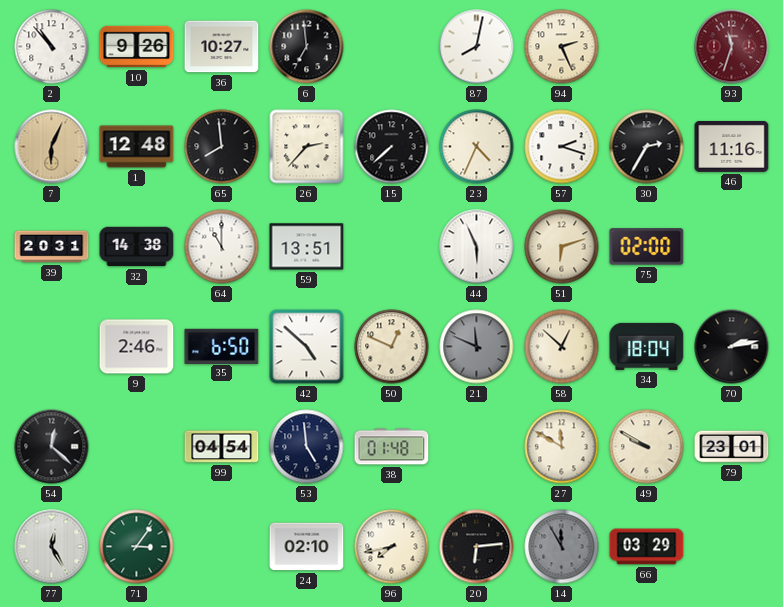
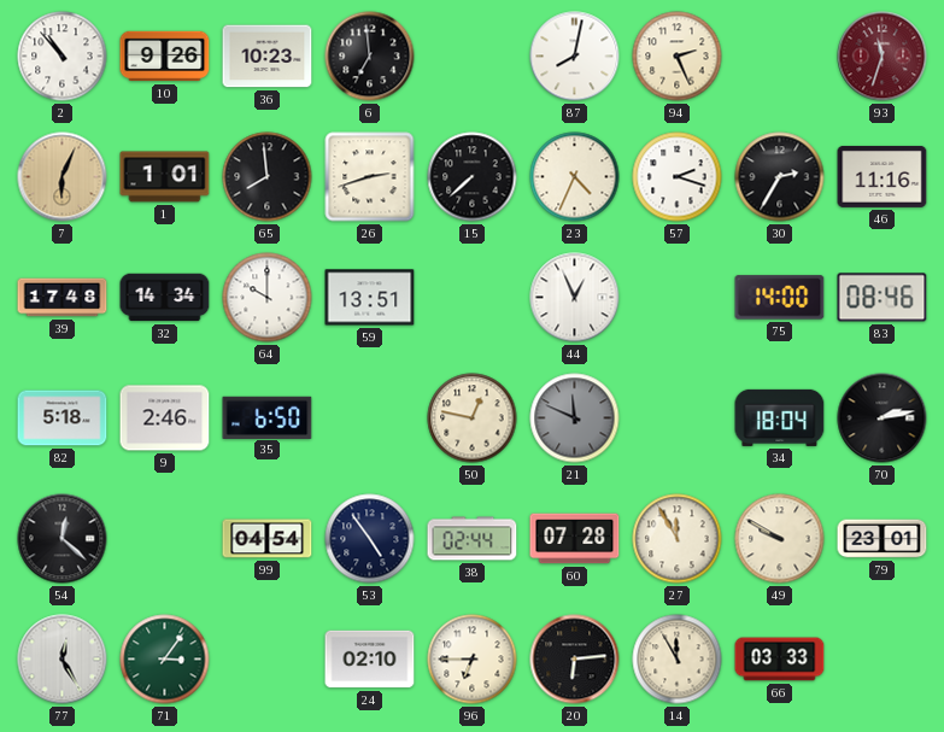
36: 10:27 -> 10:23
1: 12:48 -> 1:01
26: 2:37 -> 2:42
39: 20:31 -> 17:48
32: 14:38 -> 14:34
64: 11:00 -> 10:00
44: 5:56 -> 12:56
51: 6:12 -> none
75: 02:00 -> 14:00
83: none -> 08:46
82: none -> 5:18
42: 4:52 -> none
50: 12:49 -> 12:47
58: 12:52 -> none
53: 4:59 -> 4:54
38: 01:48 -> 02:44
60: none -> 07:28
27: 11:50 -> 11:55
96: 7:43 -> 6:45
14 dial: grey -> cream
66: 03:29 -> 03:33
